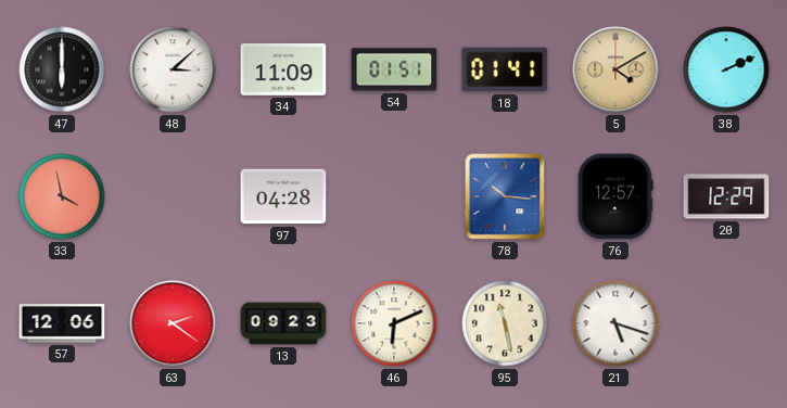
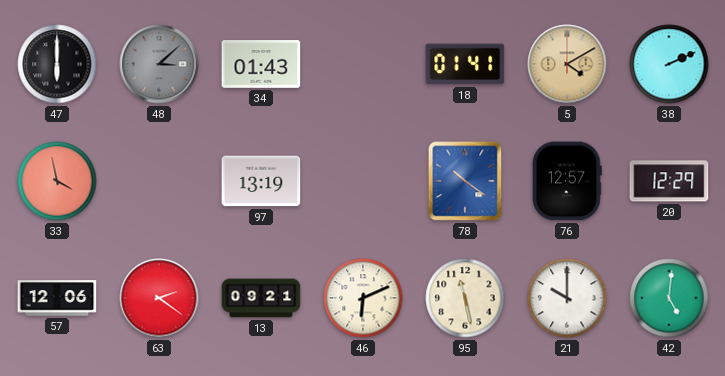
48 dial: white -> grey
34: 11:09 -> 01:43
54: 01:51 -> none
97: 04:28 -> 13:19
78: 10:16 -> 10:21
13: 09:23 -> 09:21
21: 5:18 -> 10:00
42: none -> 5:01
